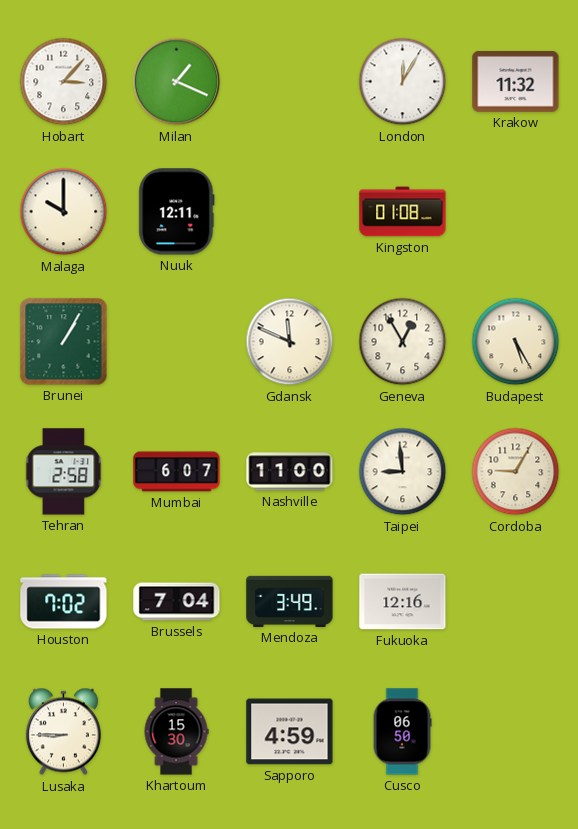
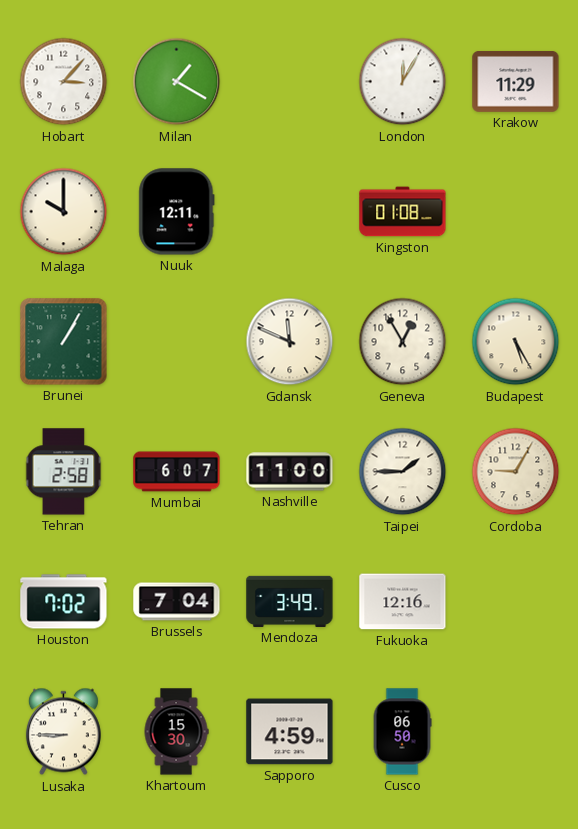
Milan: 1:19 -> 1:20
Krakow: 11:32 -> 11:29
Taipei: 8:59 -> 1:45
